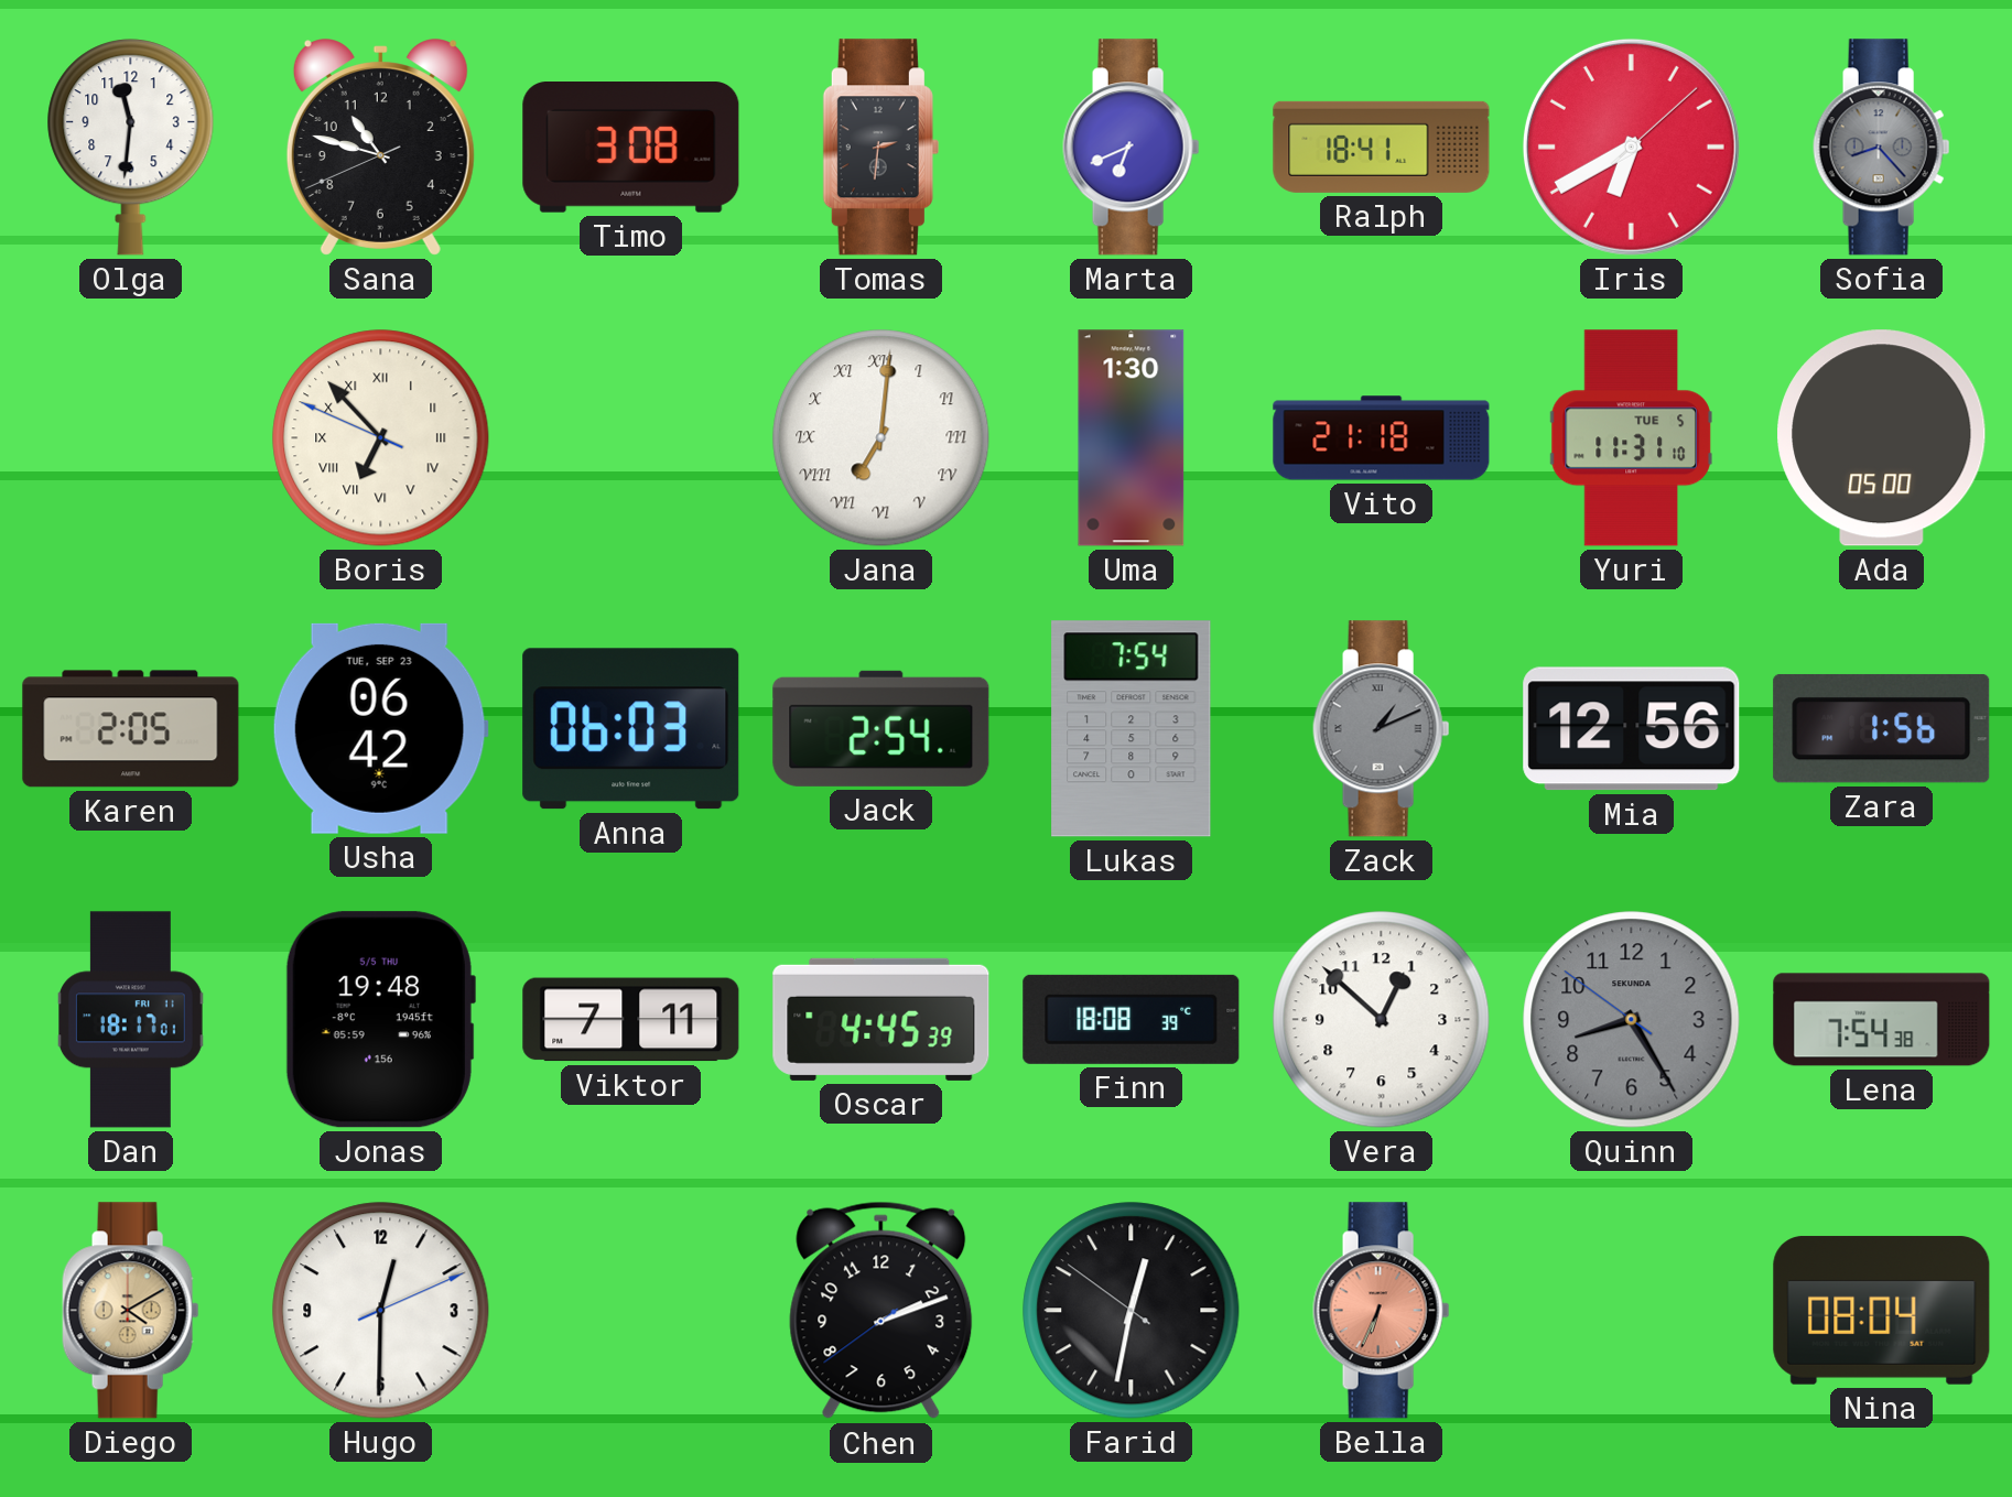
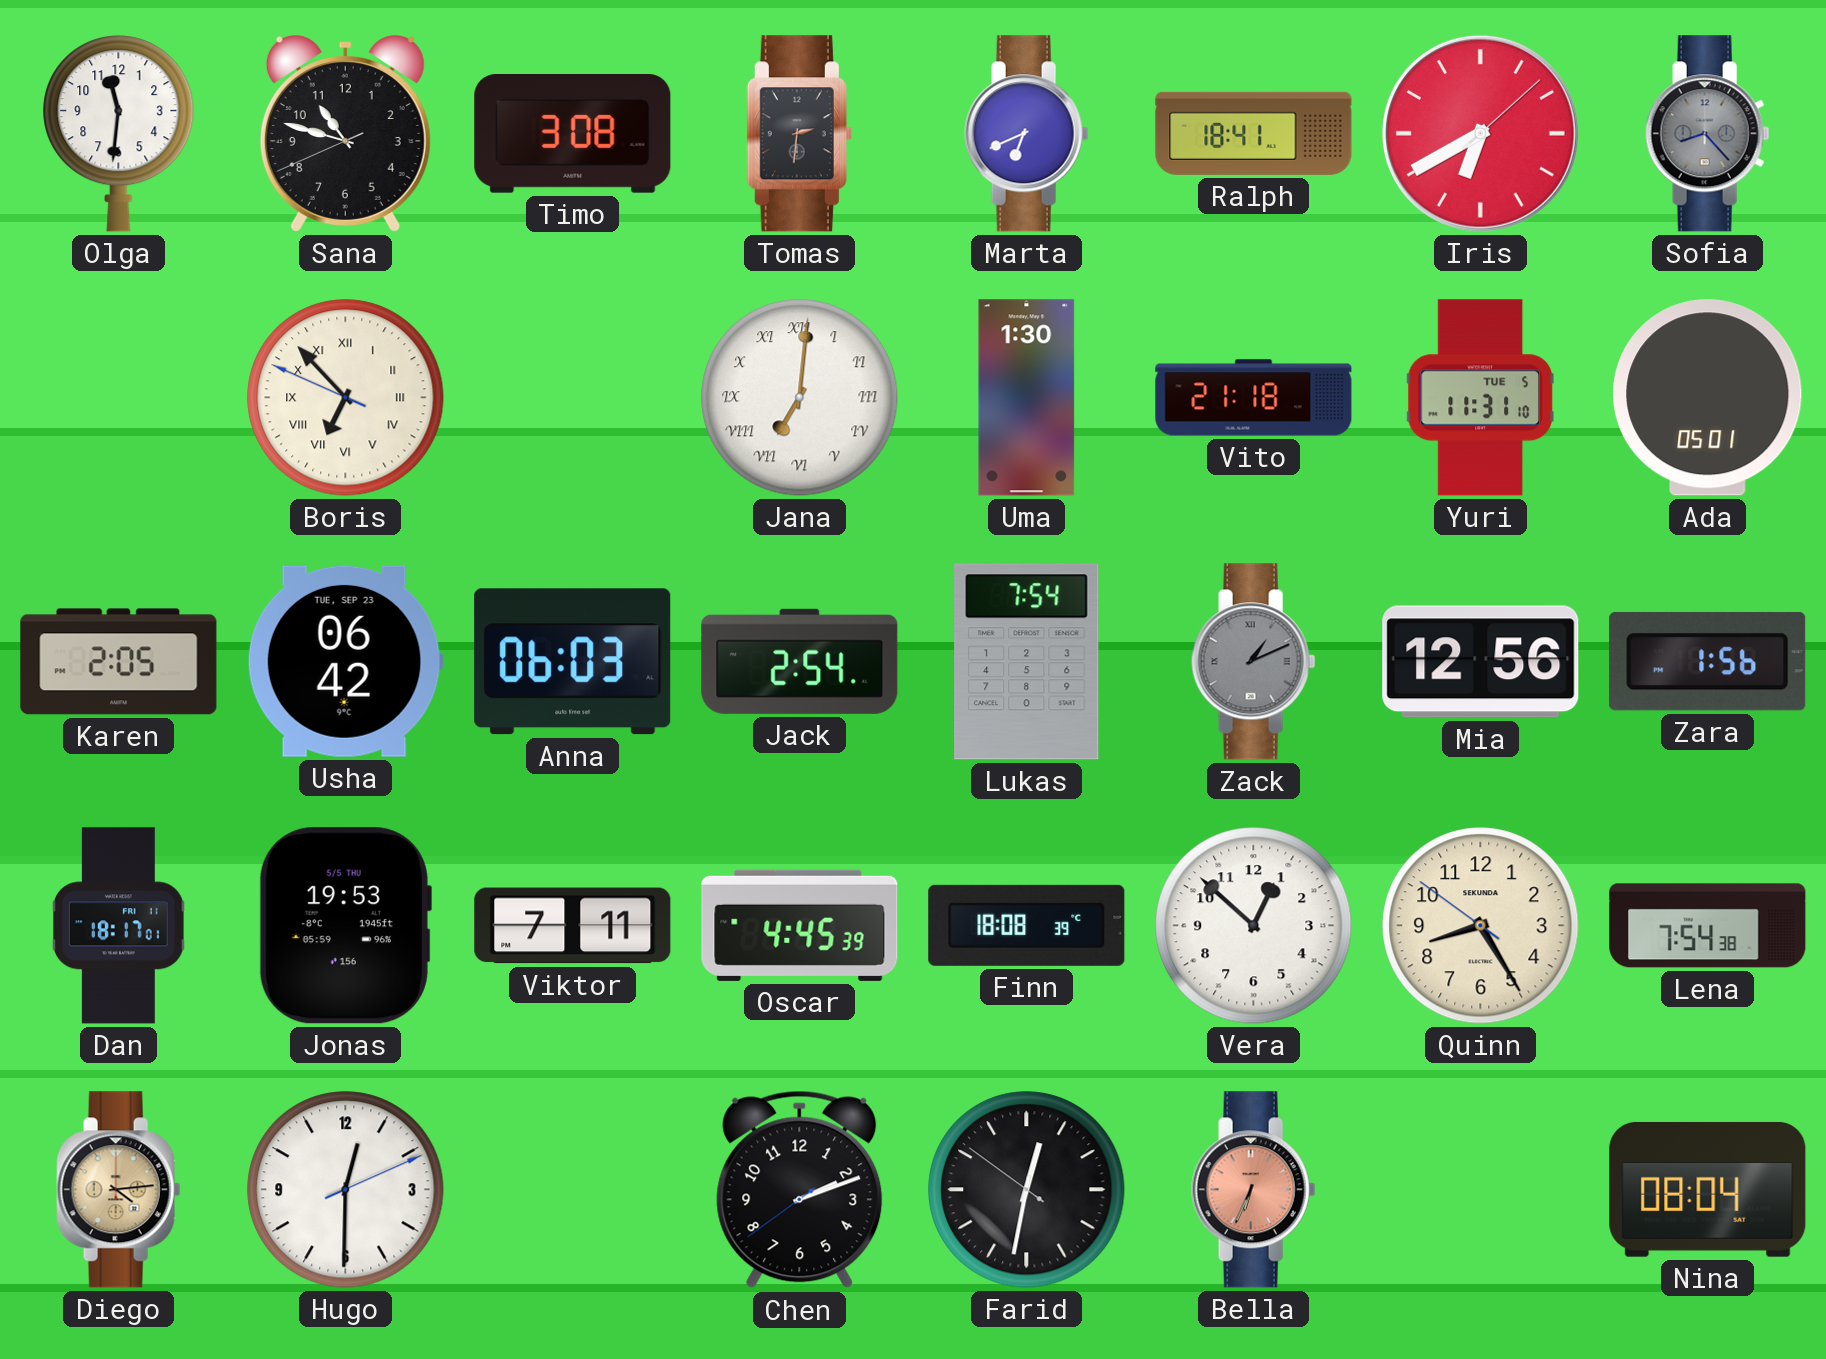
Ada: 05:00 -> 05:01
Jonas: 19:48 -> 19:53
Quinn dial: grey -> cream
Diego: 4:10 -> 4:14
